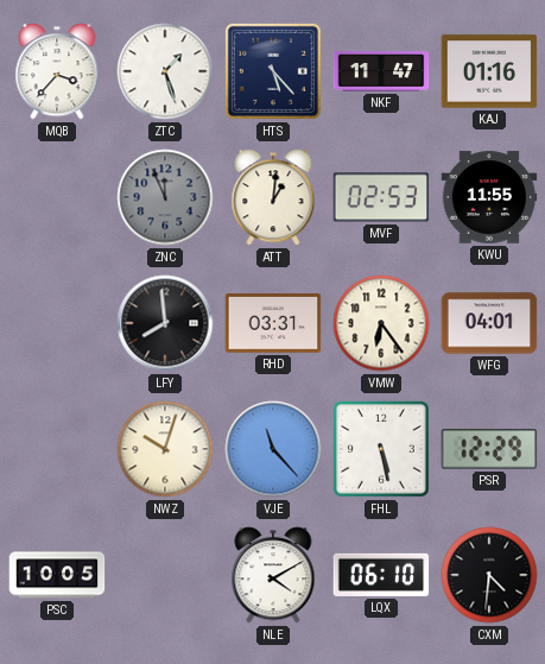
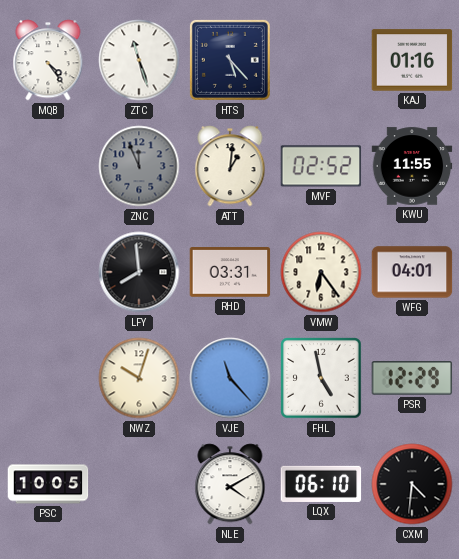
MQB: 3:37 -> 4:24
ZTC: 1:27 -> 11:27
NKF: 11:47 -> none
MVF: 02:53 -> 02:52
FHL: 5:28 -> 4:58
